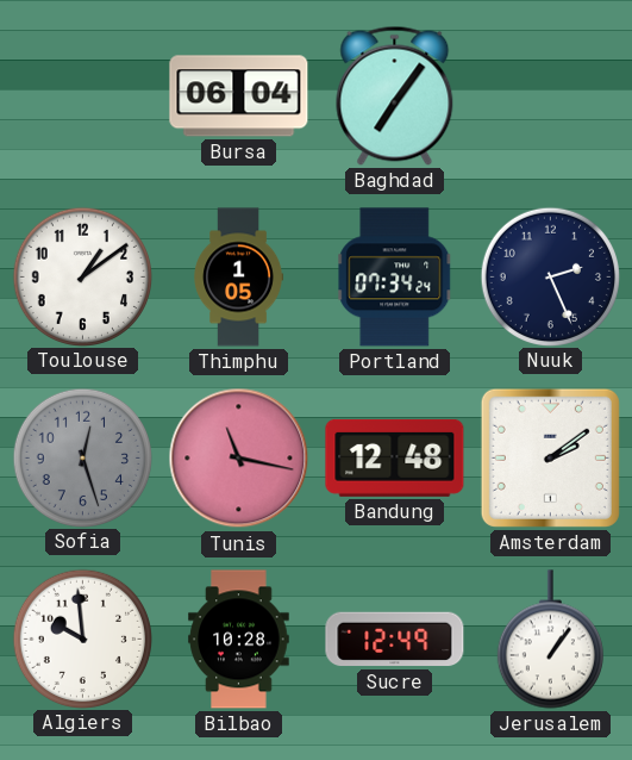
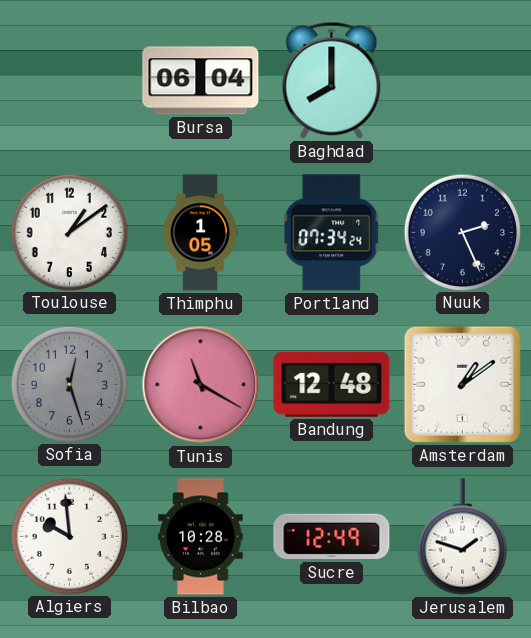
Baghdad: 7:06 -> 8:00
Tunis: 11:17 -> 11:20
Amsterdam: 2:09 -> 1:09
Jerusalem: 1:06 -> 1:48
